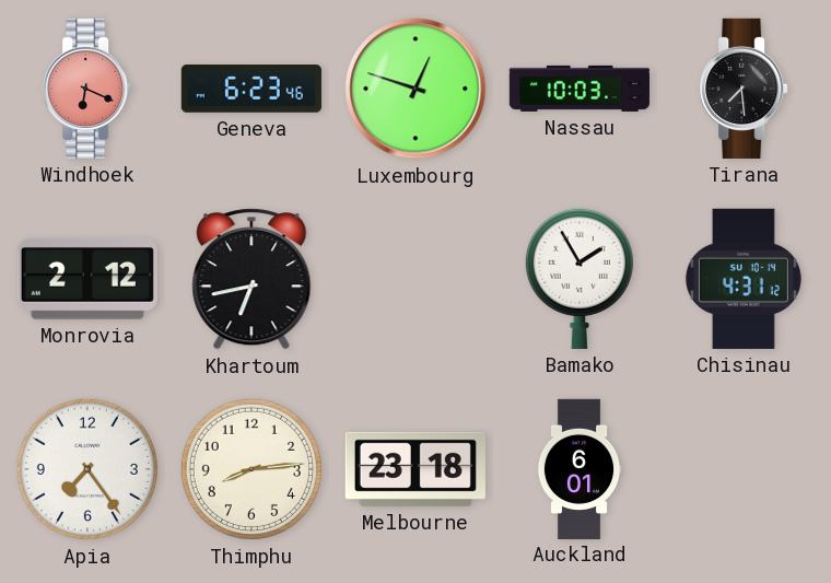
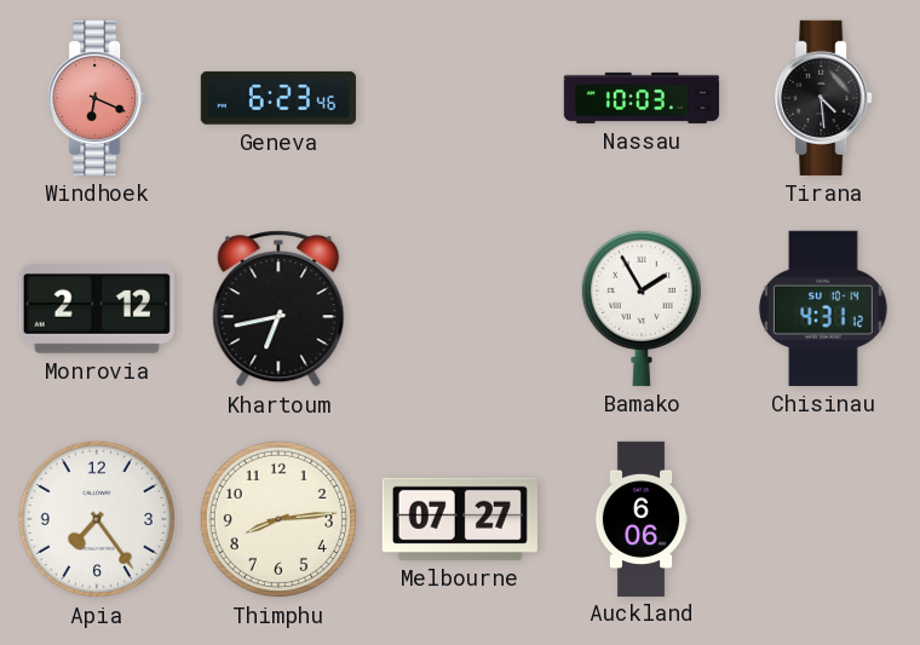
Luxembourg: 12:48 -> none
Tirana: 7:29 -> 4:29
Melbourne: 23:18 -> 07:27
Auckland: 6:01 -> 6:06
